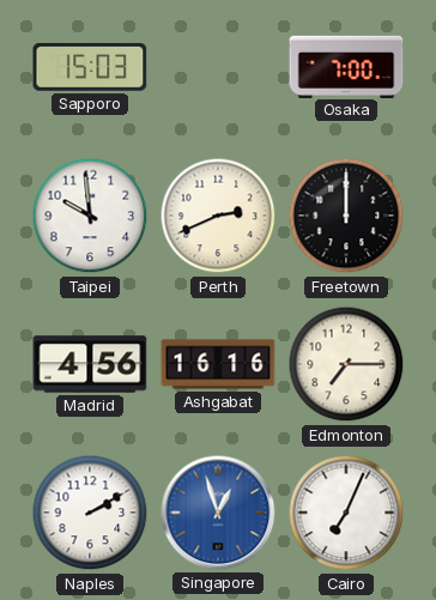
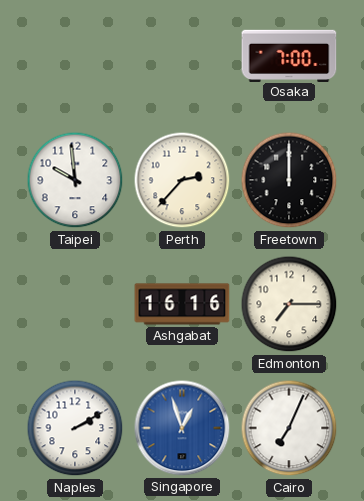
Sapporo: 15:03 -> none
Perth: 2:41 -> 2:37
Madrid: 4:56 -> none
